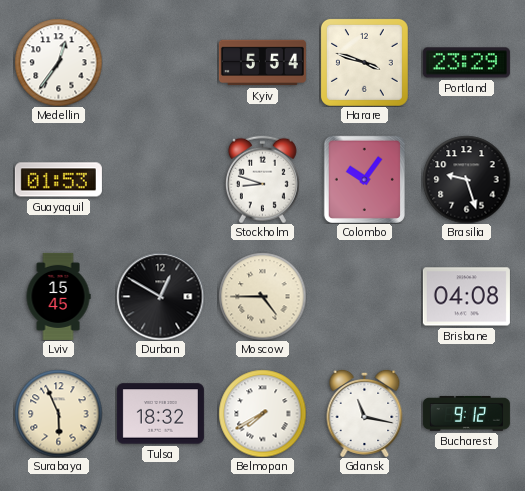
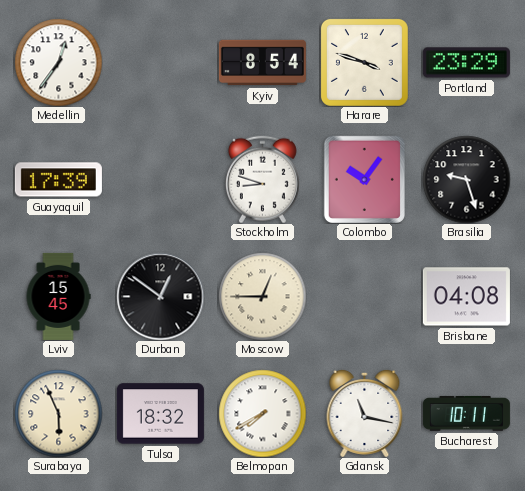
Kyiv: 5:54 -> 8:54
Guayaquil: 01:53 -> 17:39
Durban: 12:50 -> 12:51
Moscow: 4:45 -> 12:45
Bucharest: 9:12 -> 10:11
